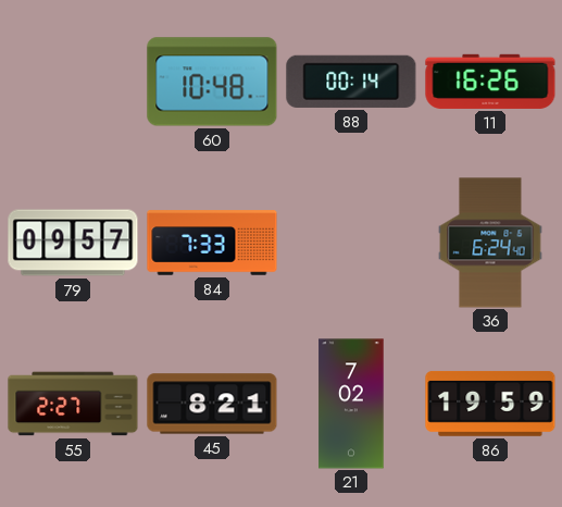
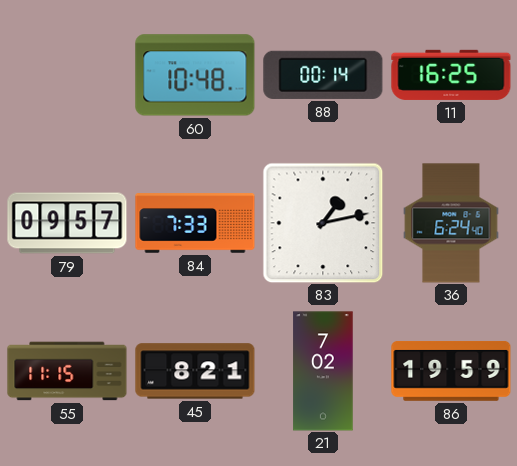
11: 16:26 -> 16:25
83: none -> 1:13
55: 2:27 -> 11:15
